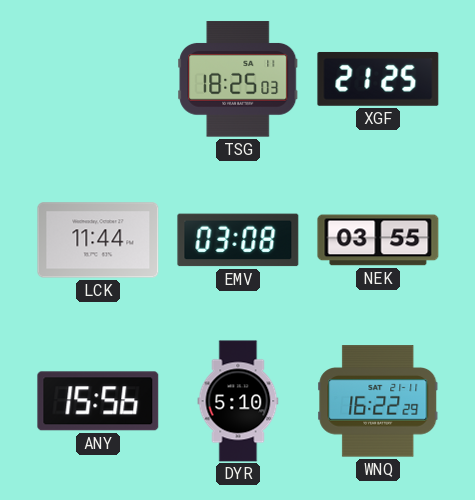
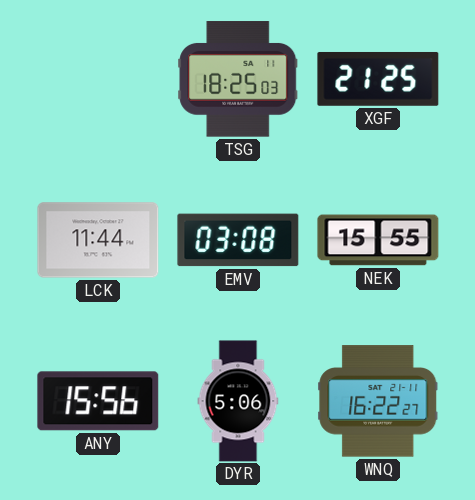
NEK: 03:55 -> 15:55
DYR: 5:10 -> 5:06
WNQ: 16:22:29 -> 16:22:27
